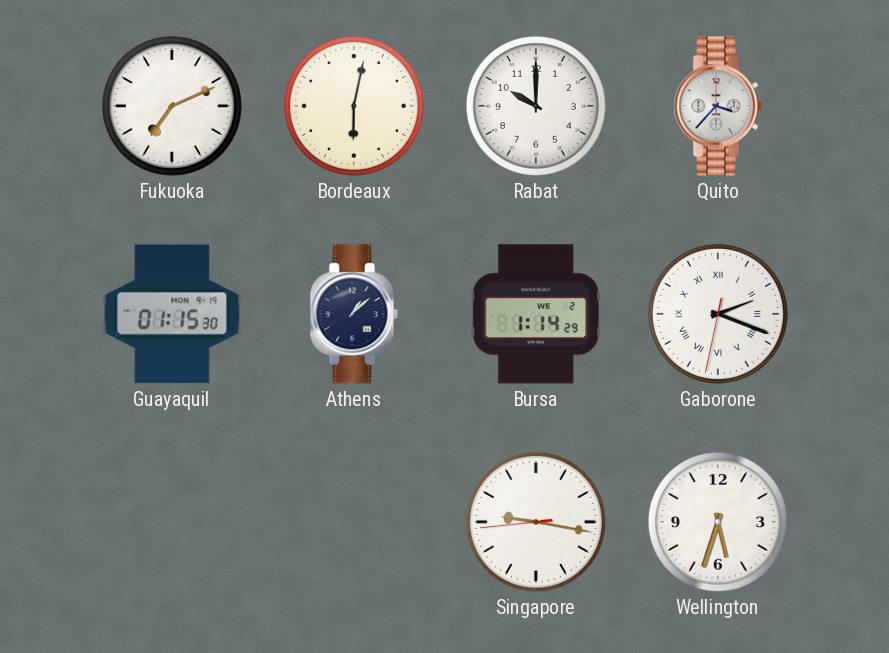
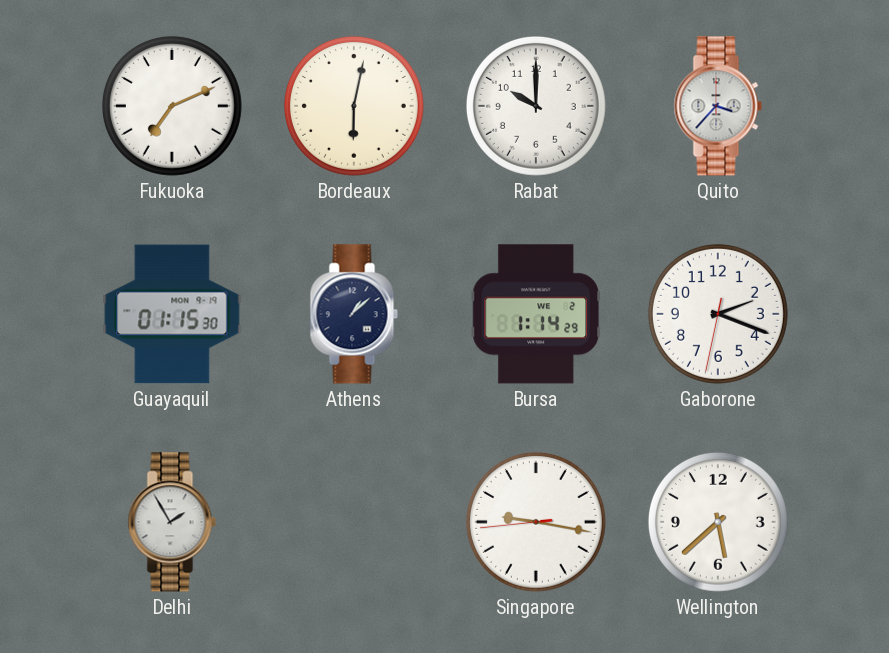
Gaborone numerals: Roman -> Arabic
Delhi: none -> 1:55
Wellington: 5:33 -> 5:38
